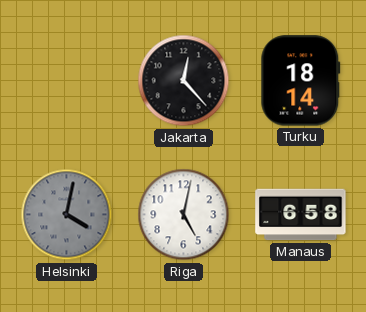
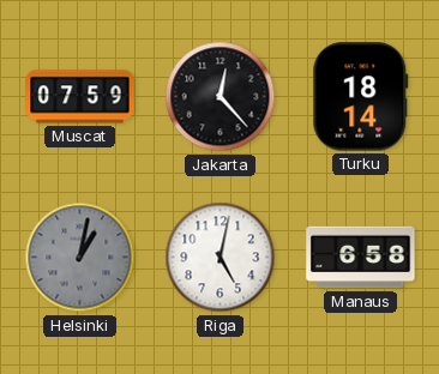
Muscat: none -> 07:59
Helsinki: 4:02 -> 1:02
